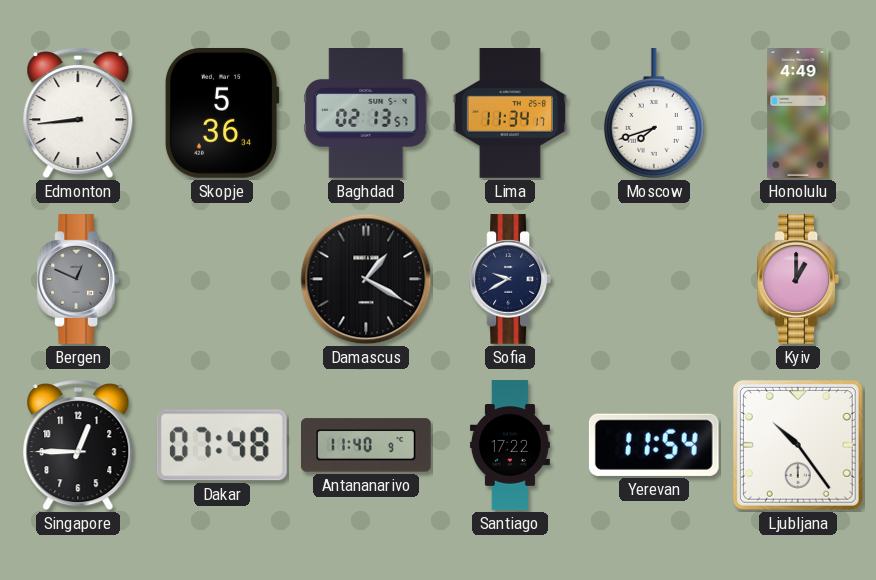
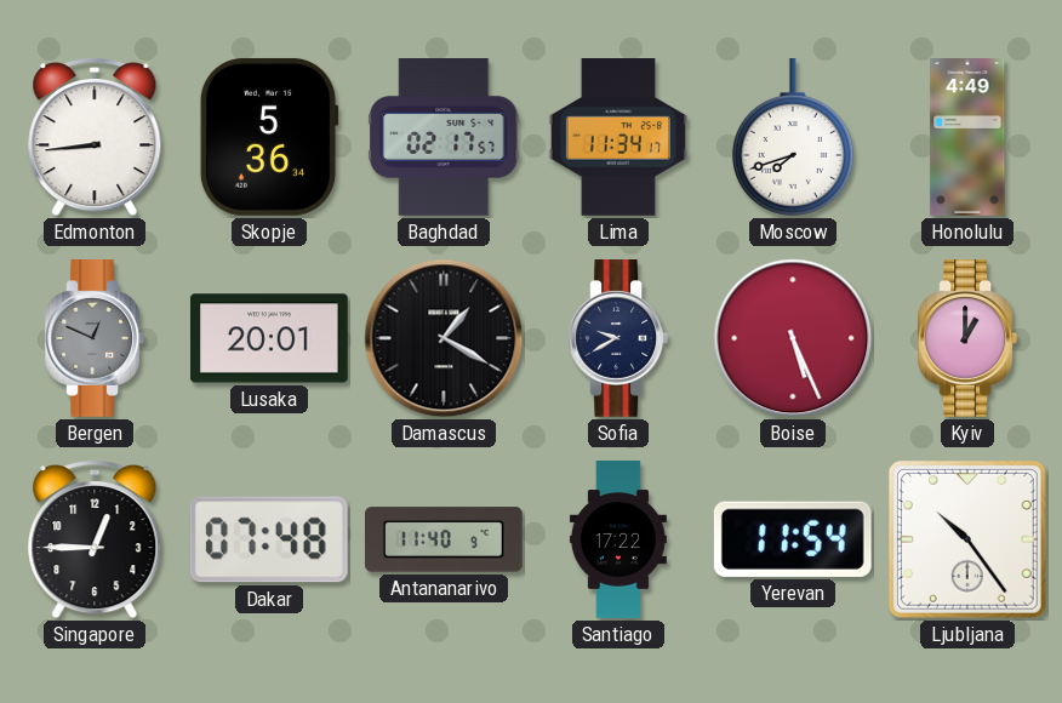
Baghdad: 02:13 -> 02:17
Lusaka: none -> 20:01
Boise: none -> 5:26
